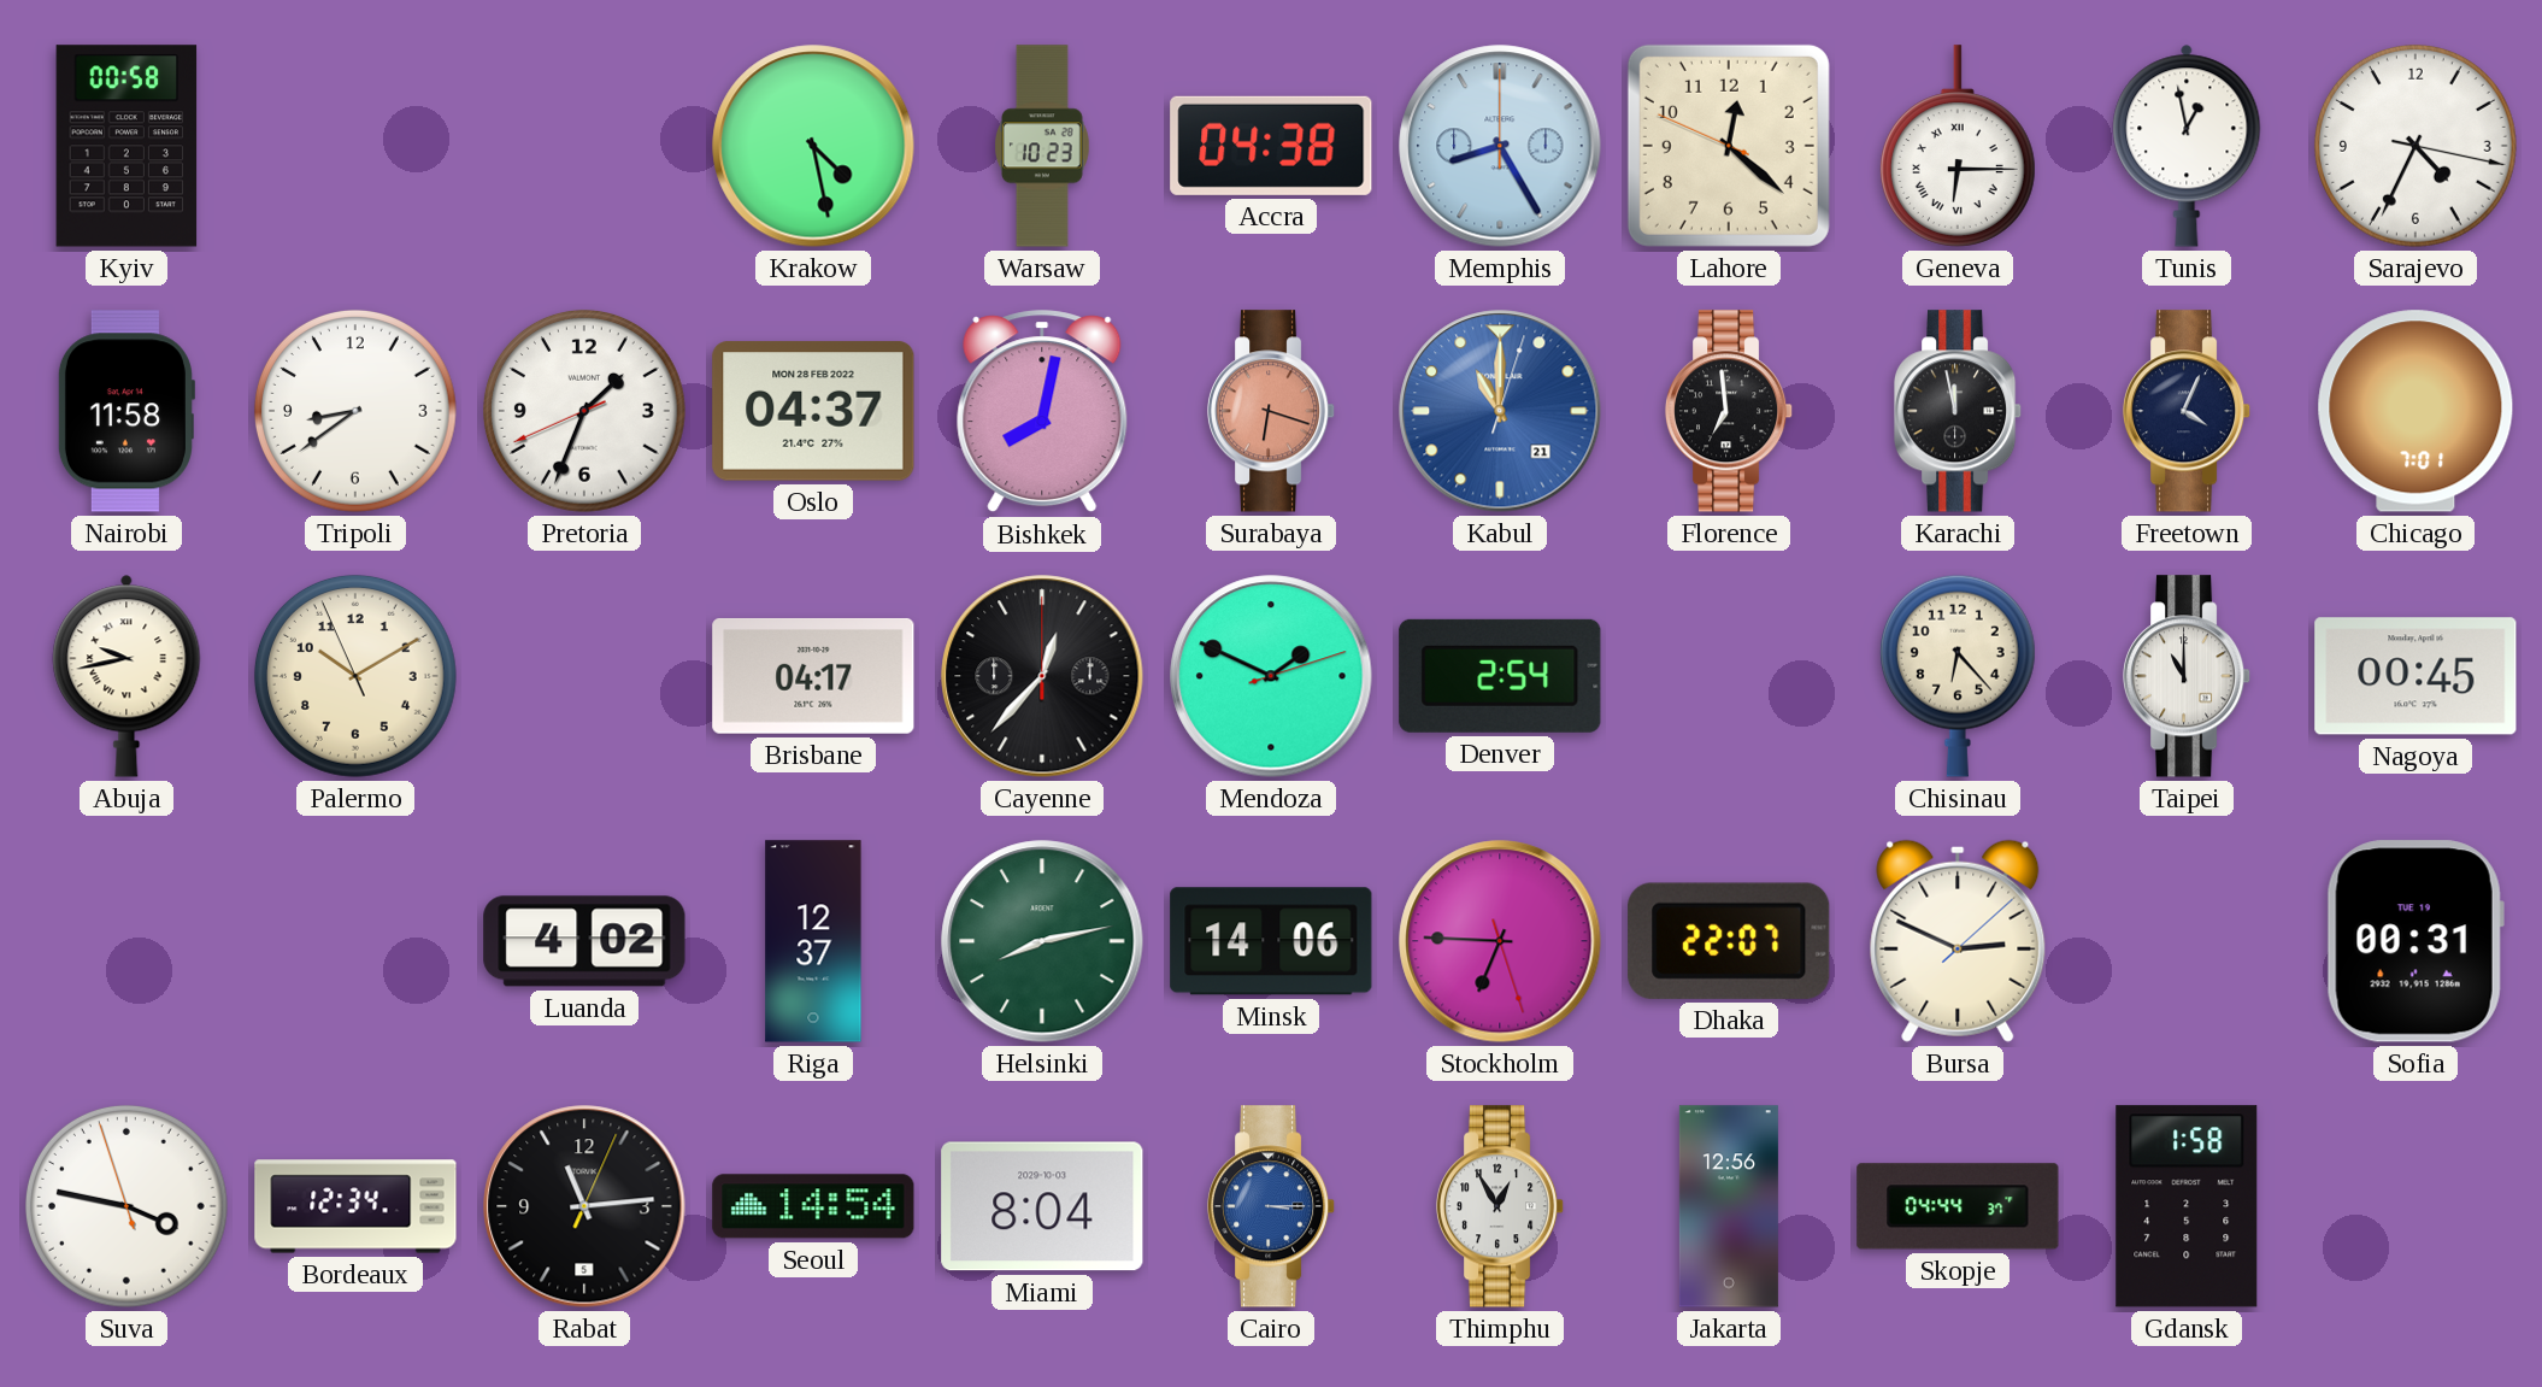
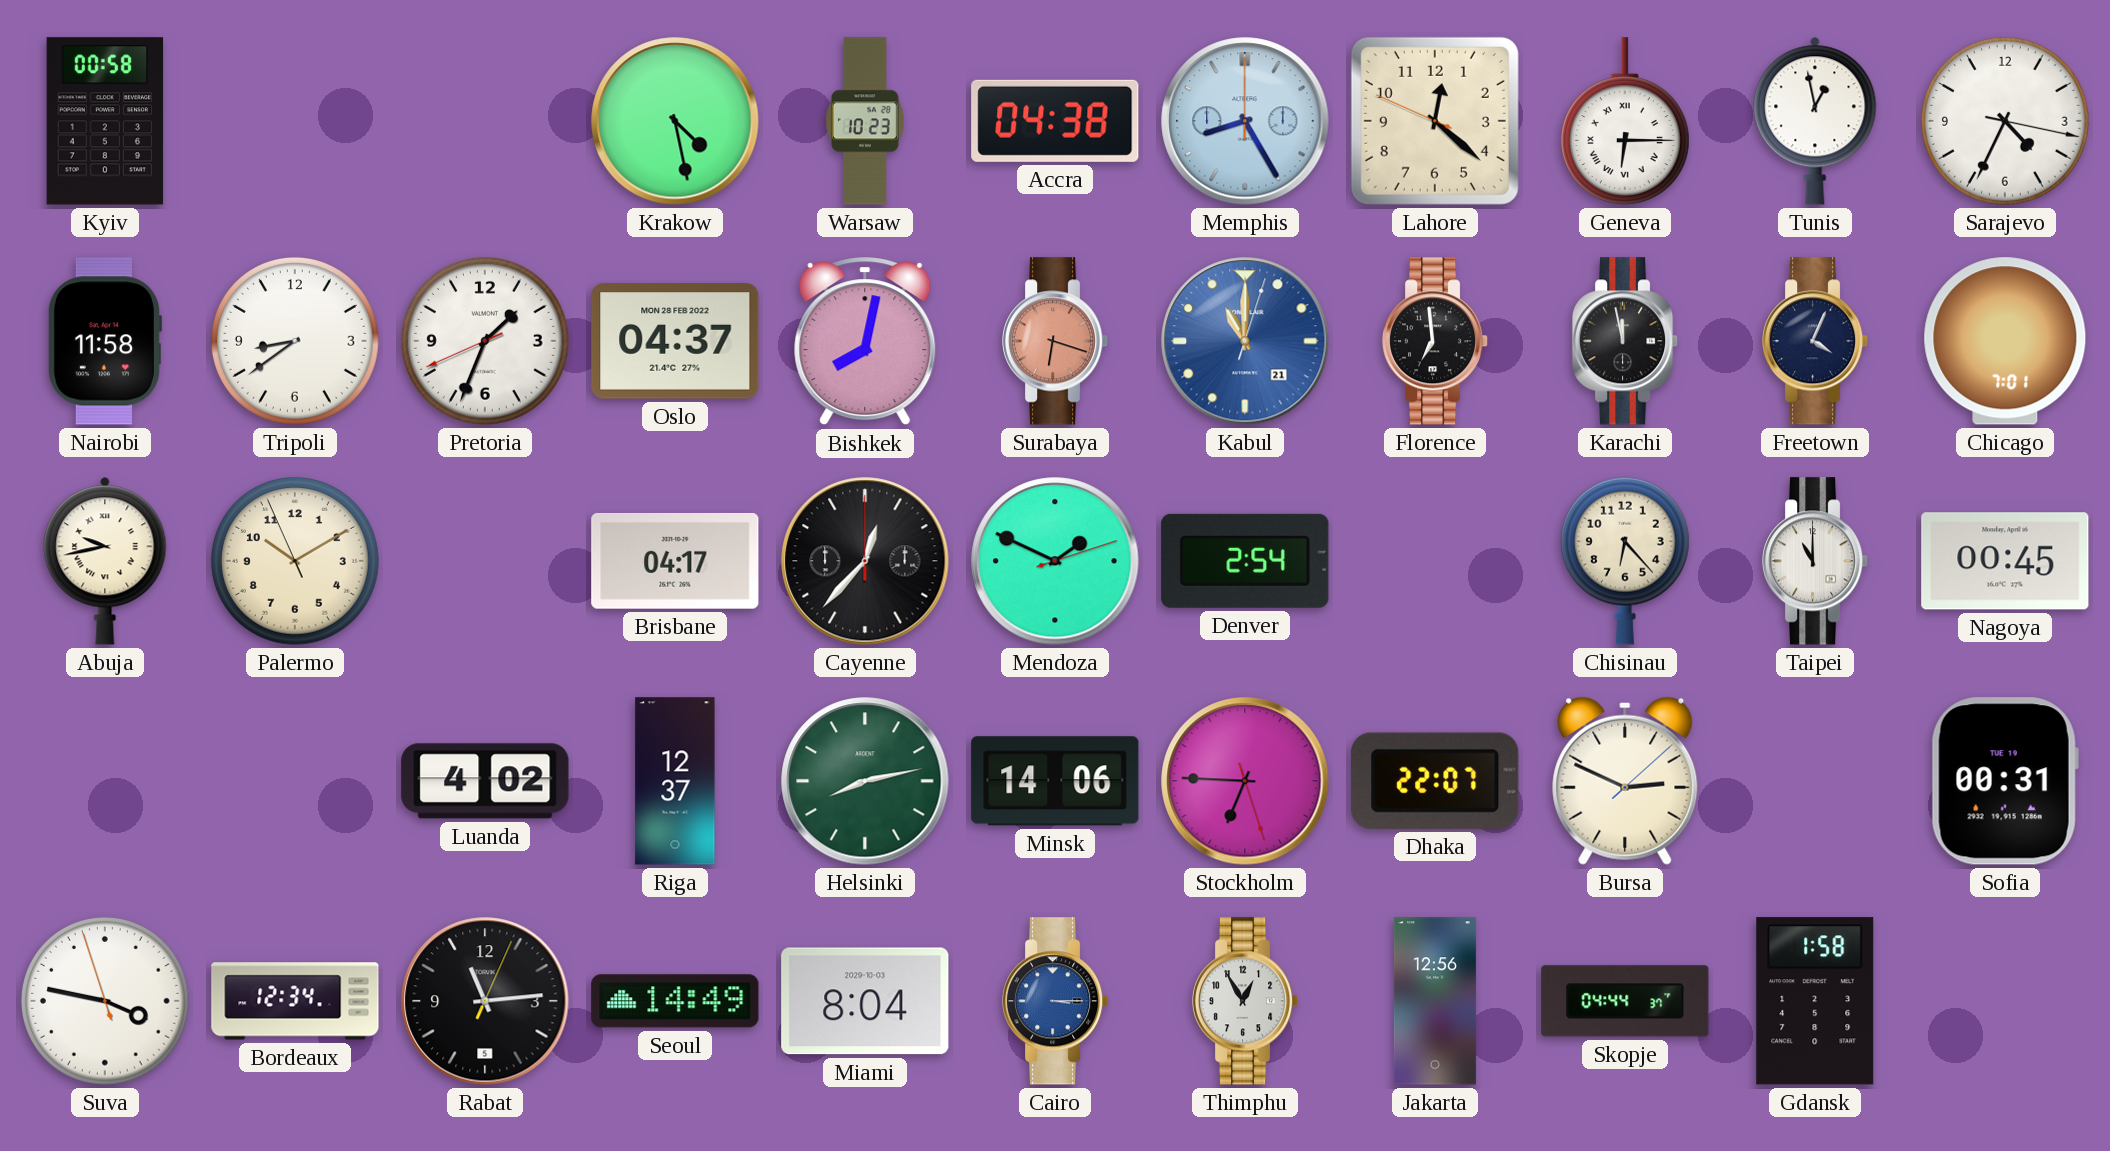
Seoul: 14:54 -> 14:49
